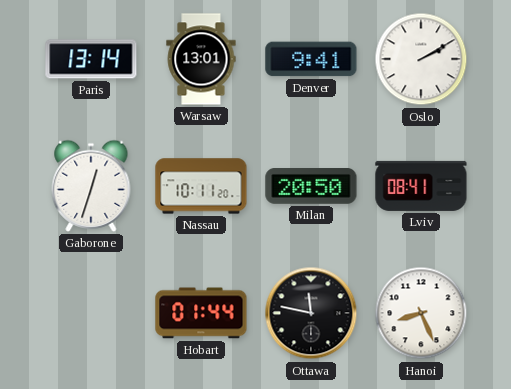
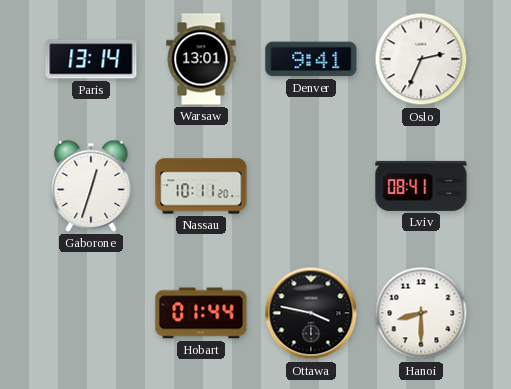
Oslo: 2:10 -> 2:34
Milan: 20:50 -> none
Ottawa: 11:47 -> 3:47
Hanoi: 8:26 -> 8:30
